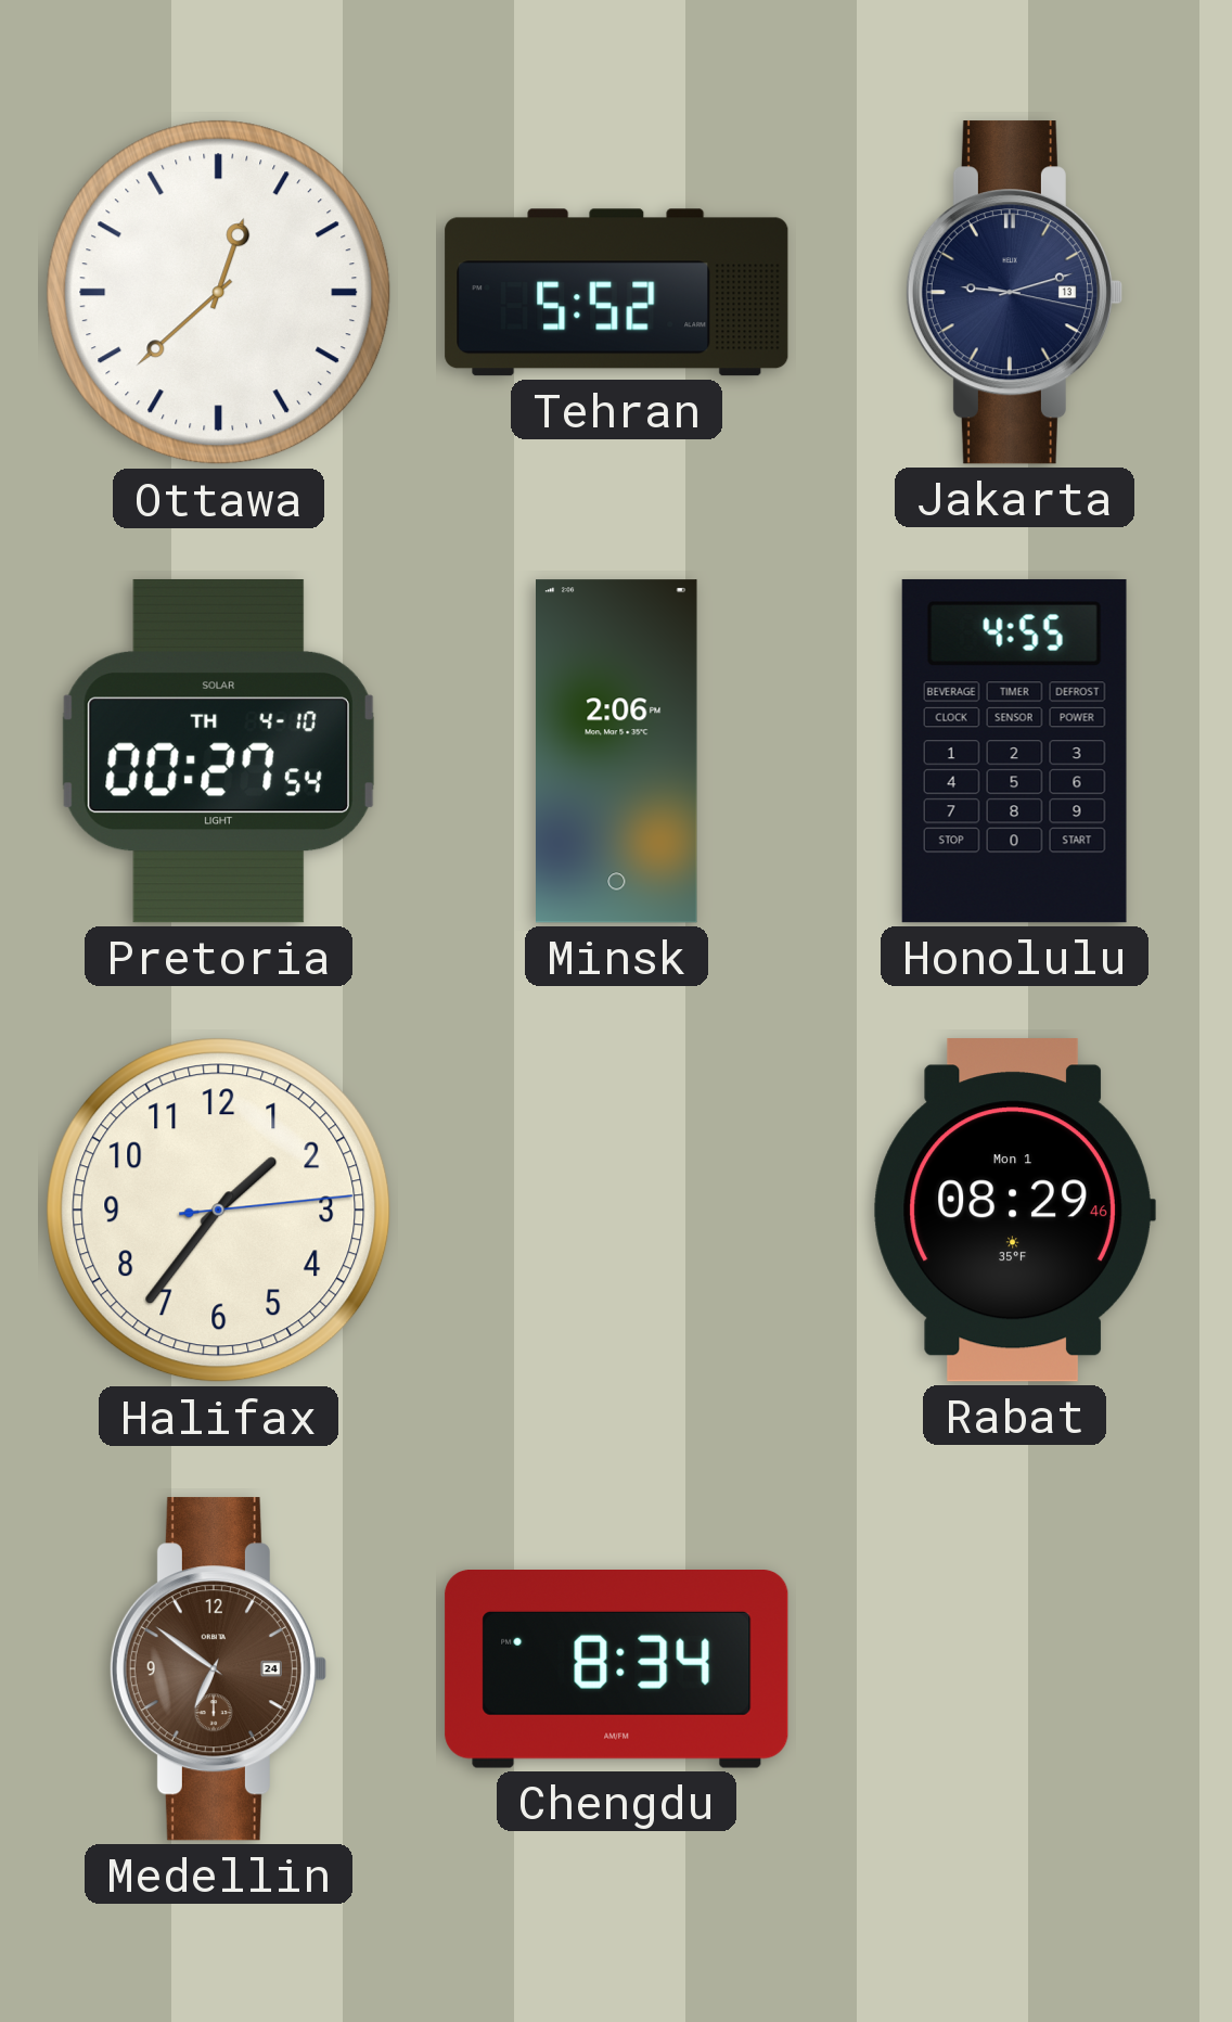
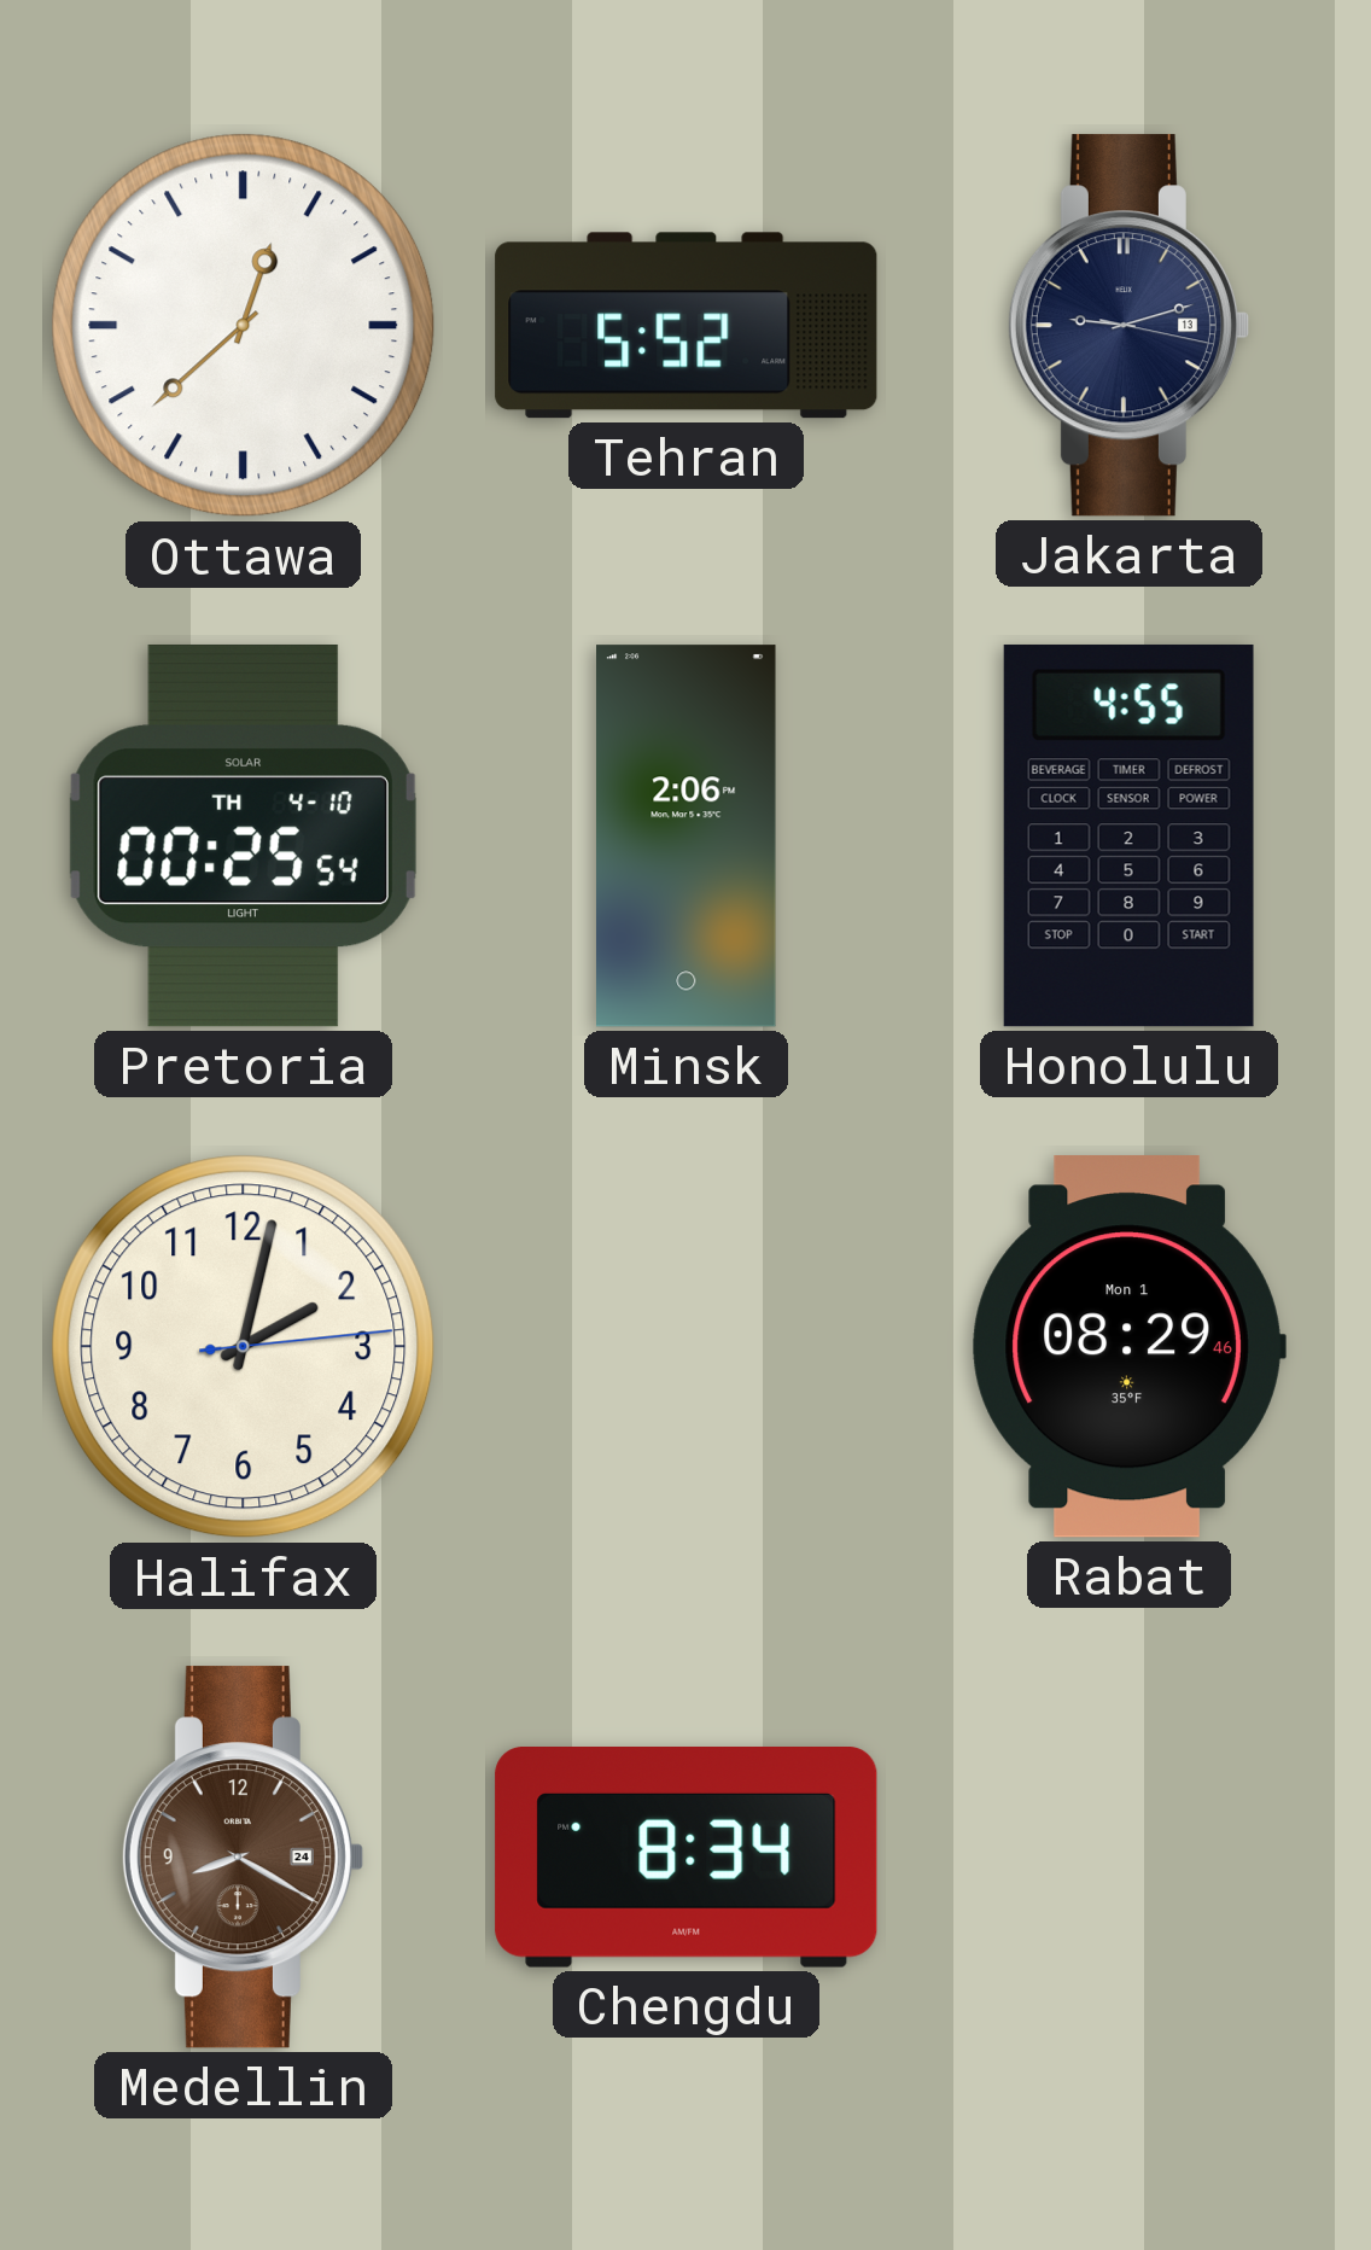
Pretoria: 00:27 -> 00:25
Halifax: 1:36 -> 2:02
Medellin: 6:51 -> 8:20
